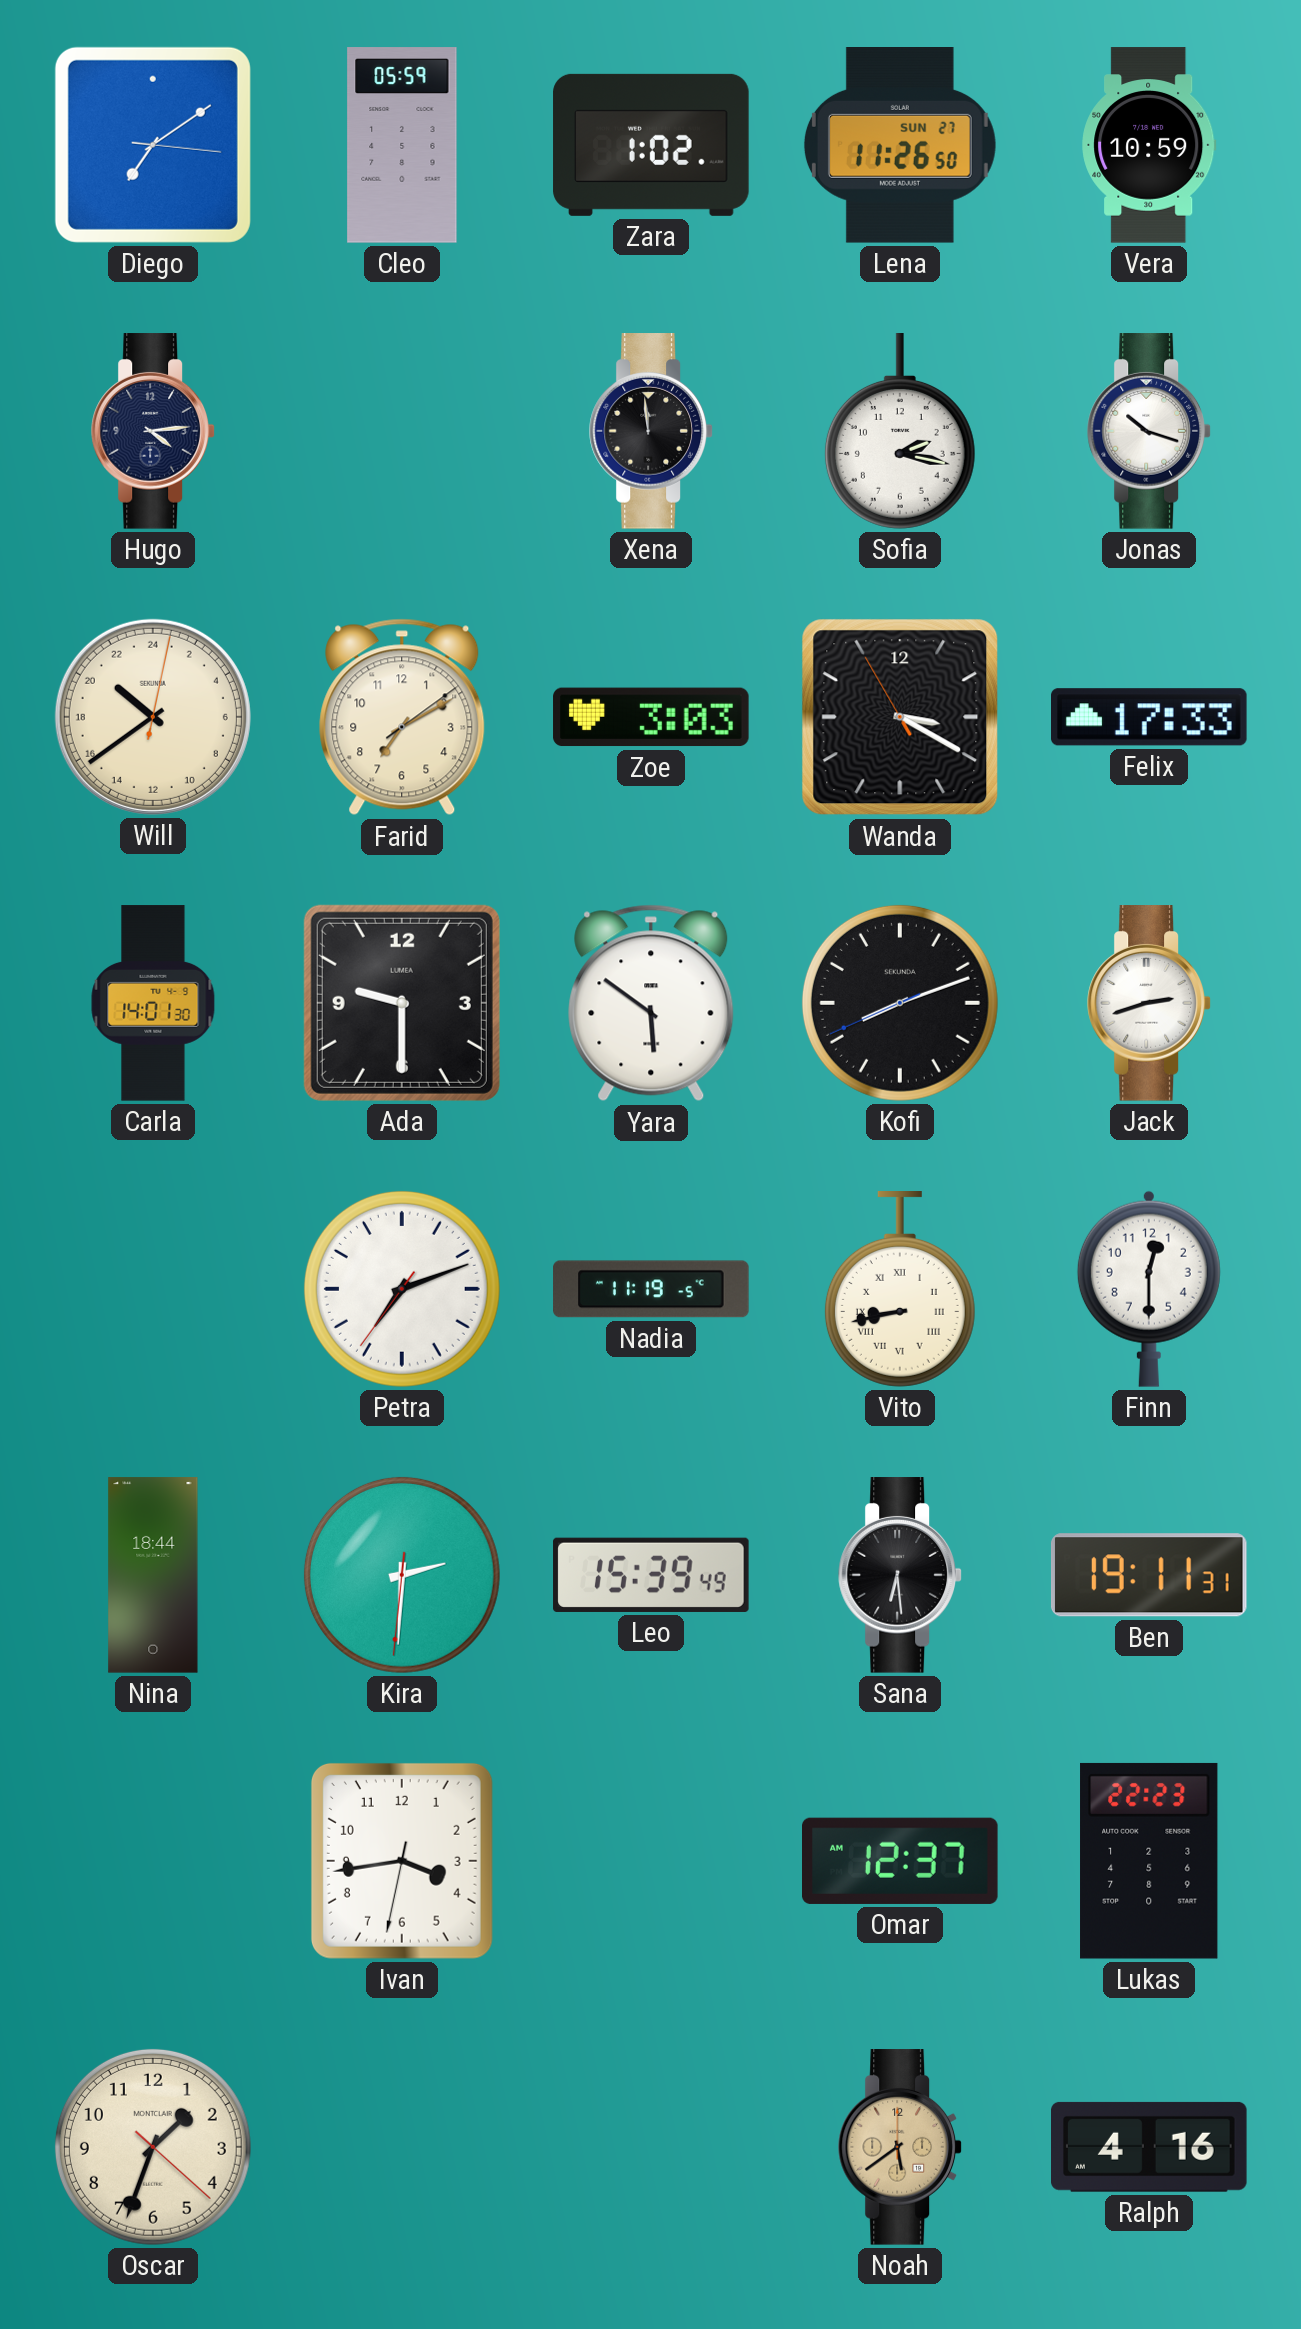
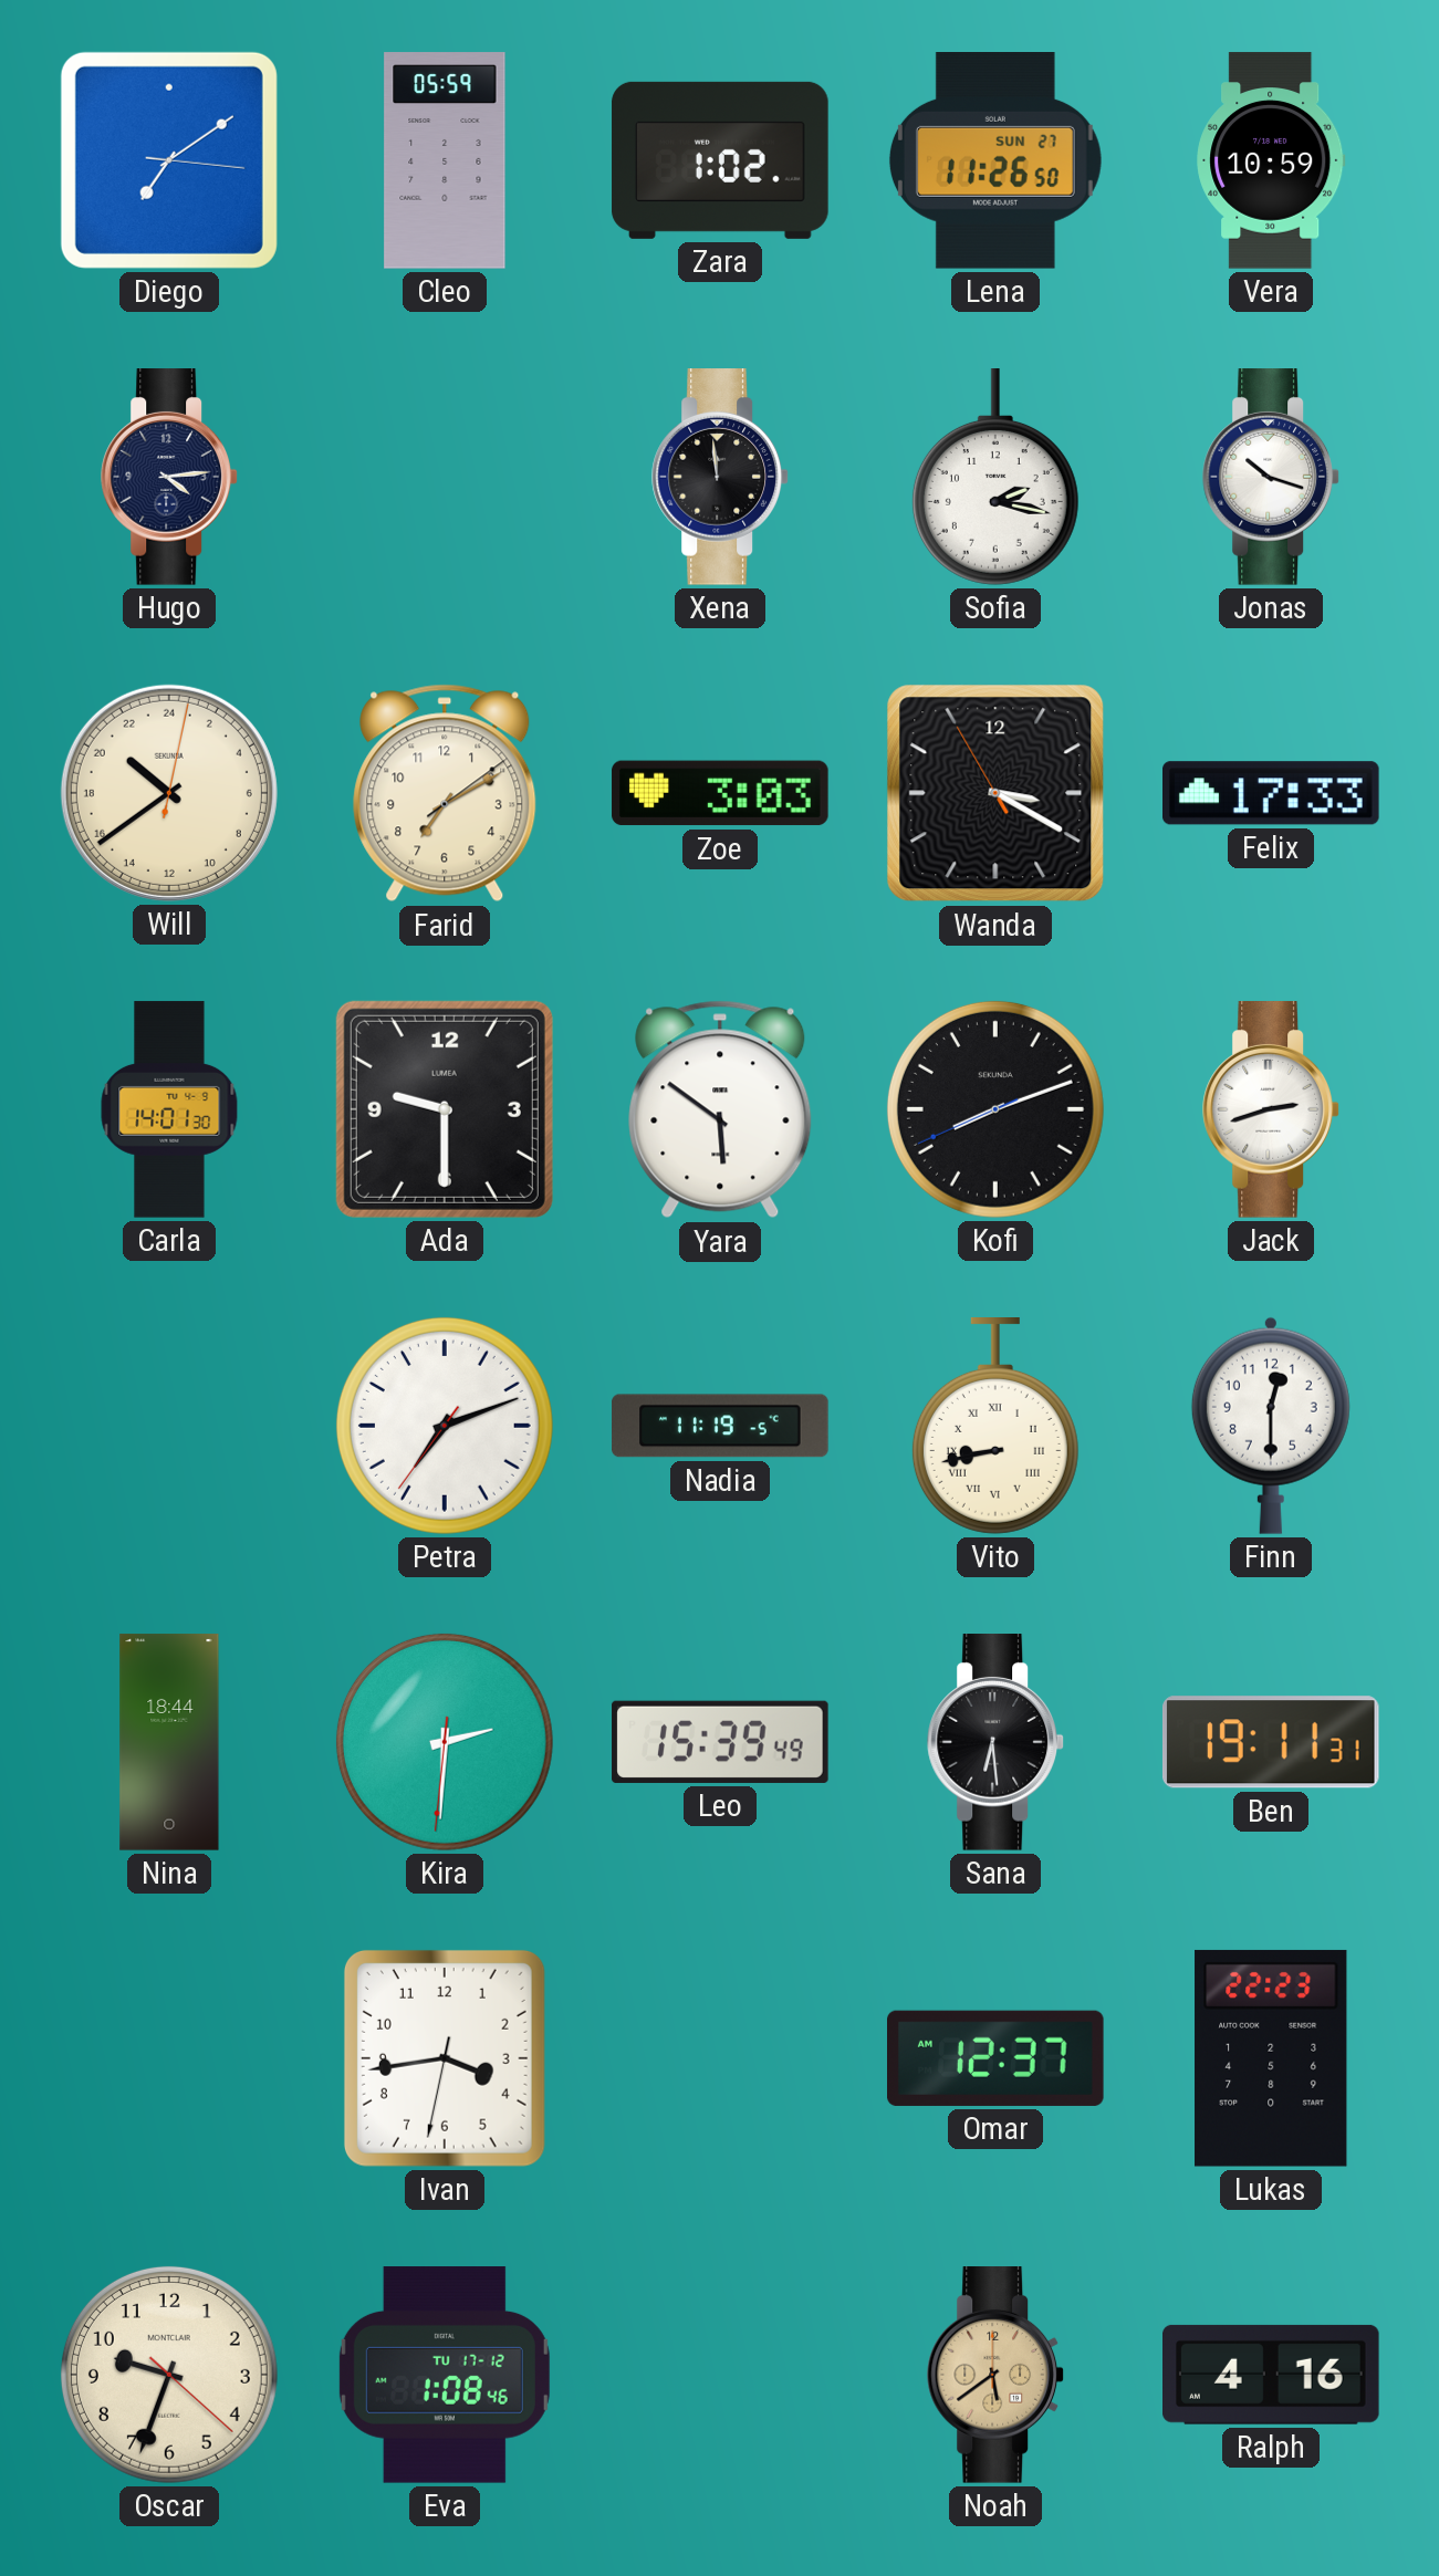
Oscar: 1:33 -> 9:33
Eva: none -> 1:08
